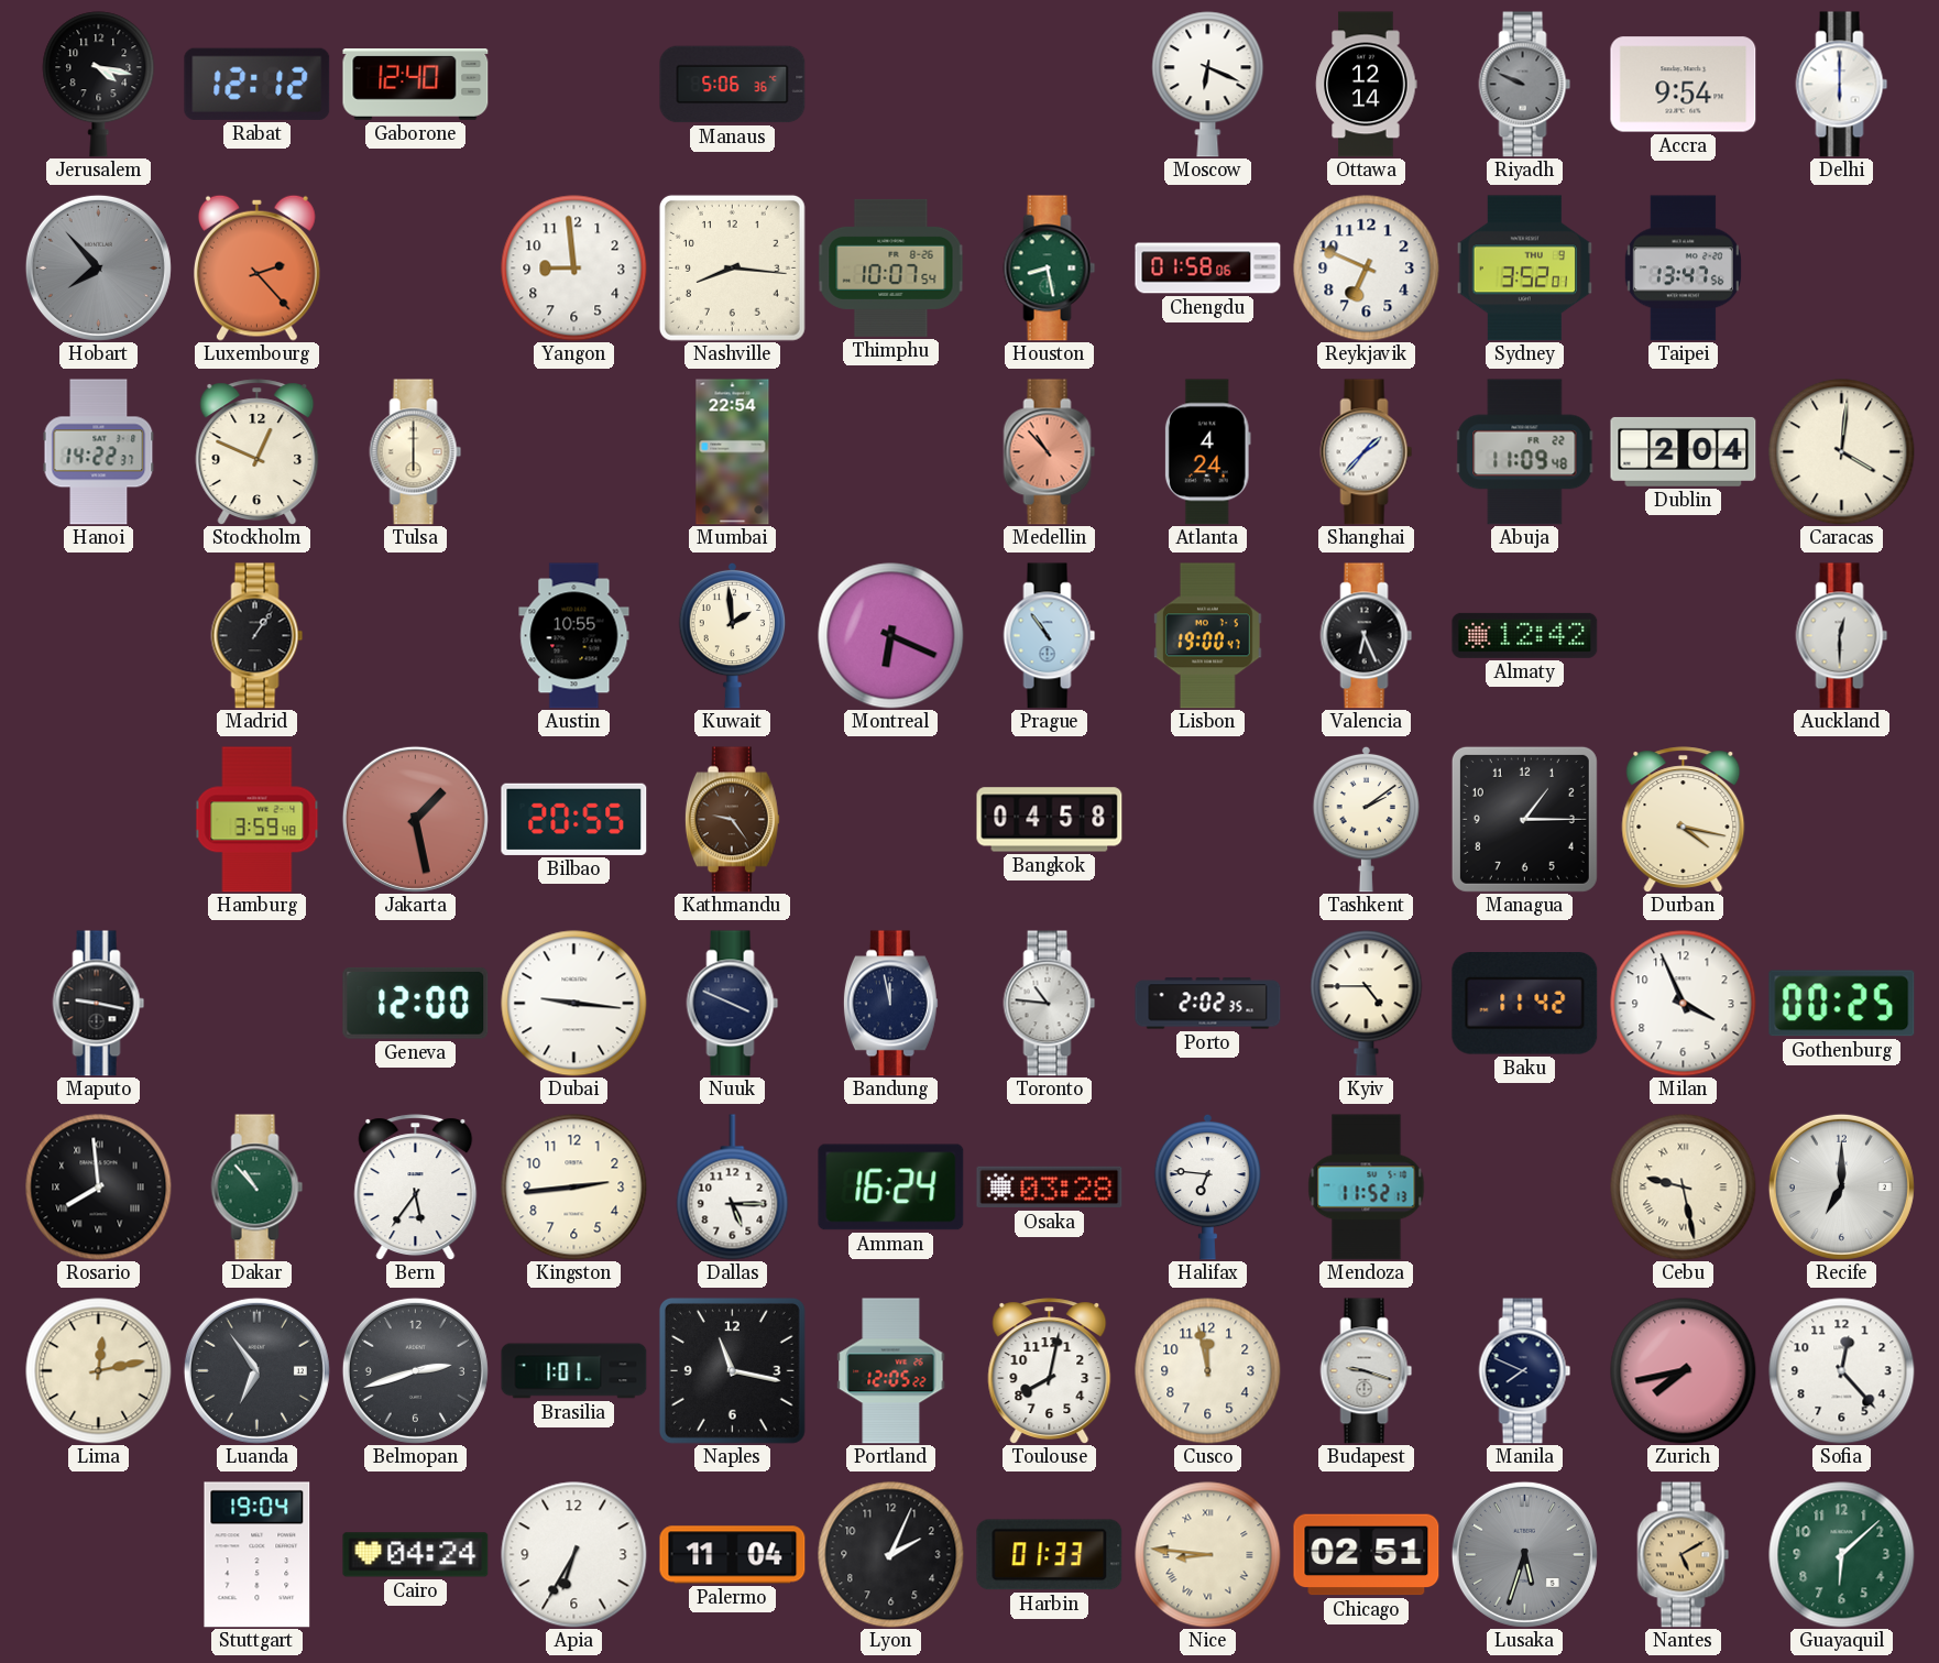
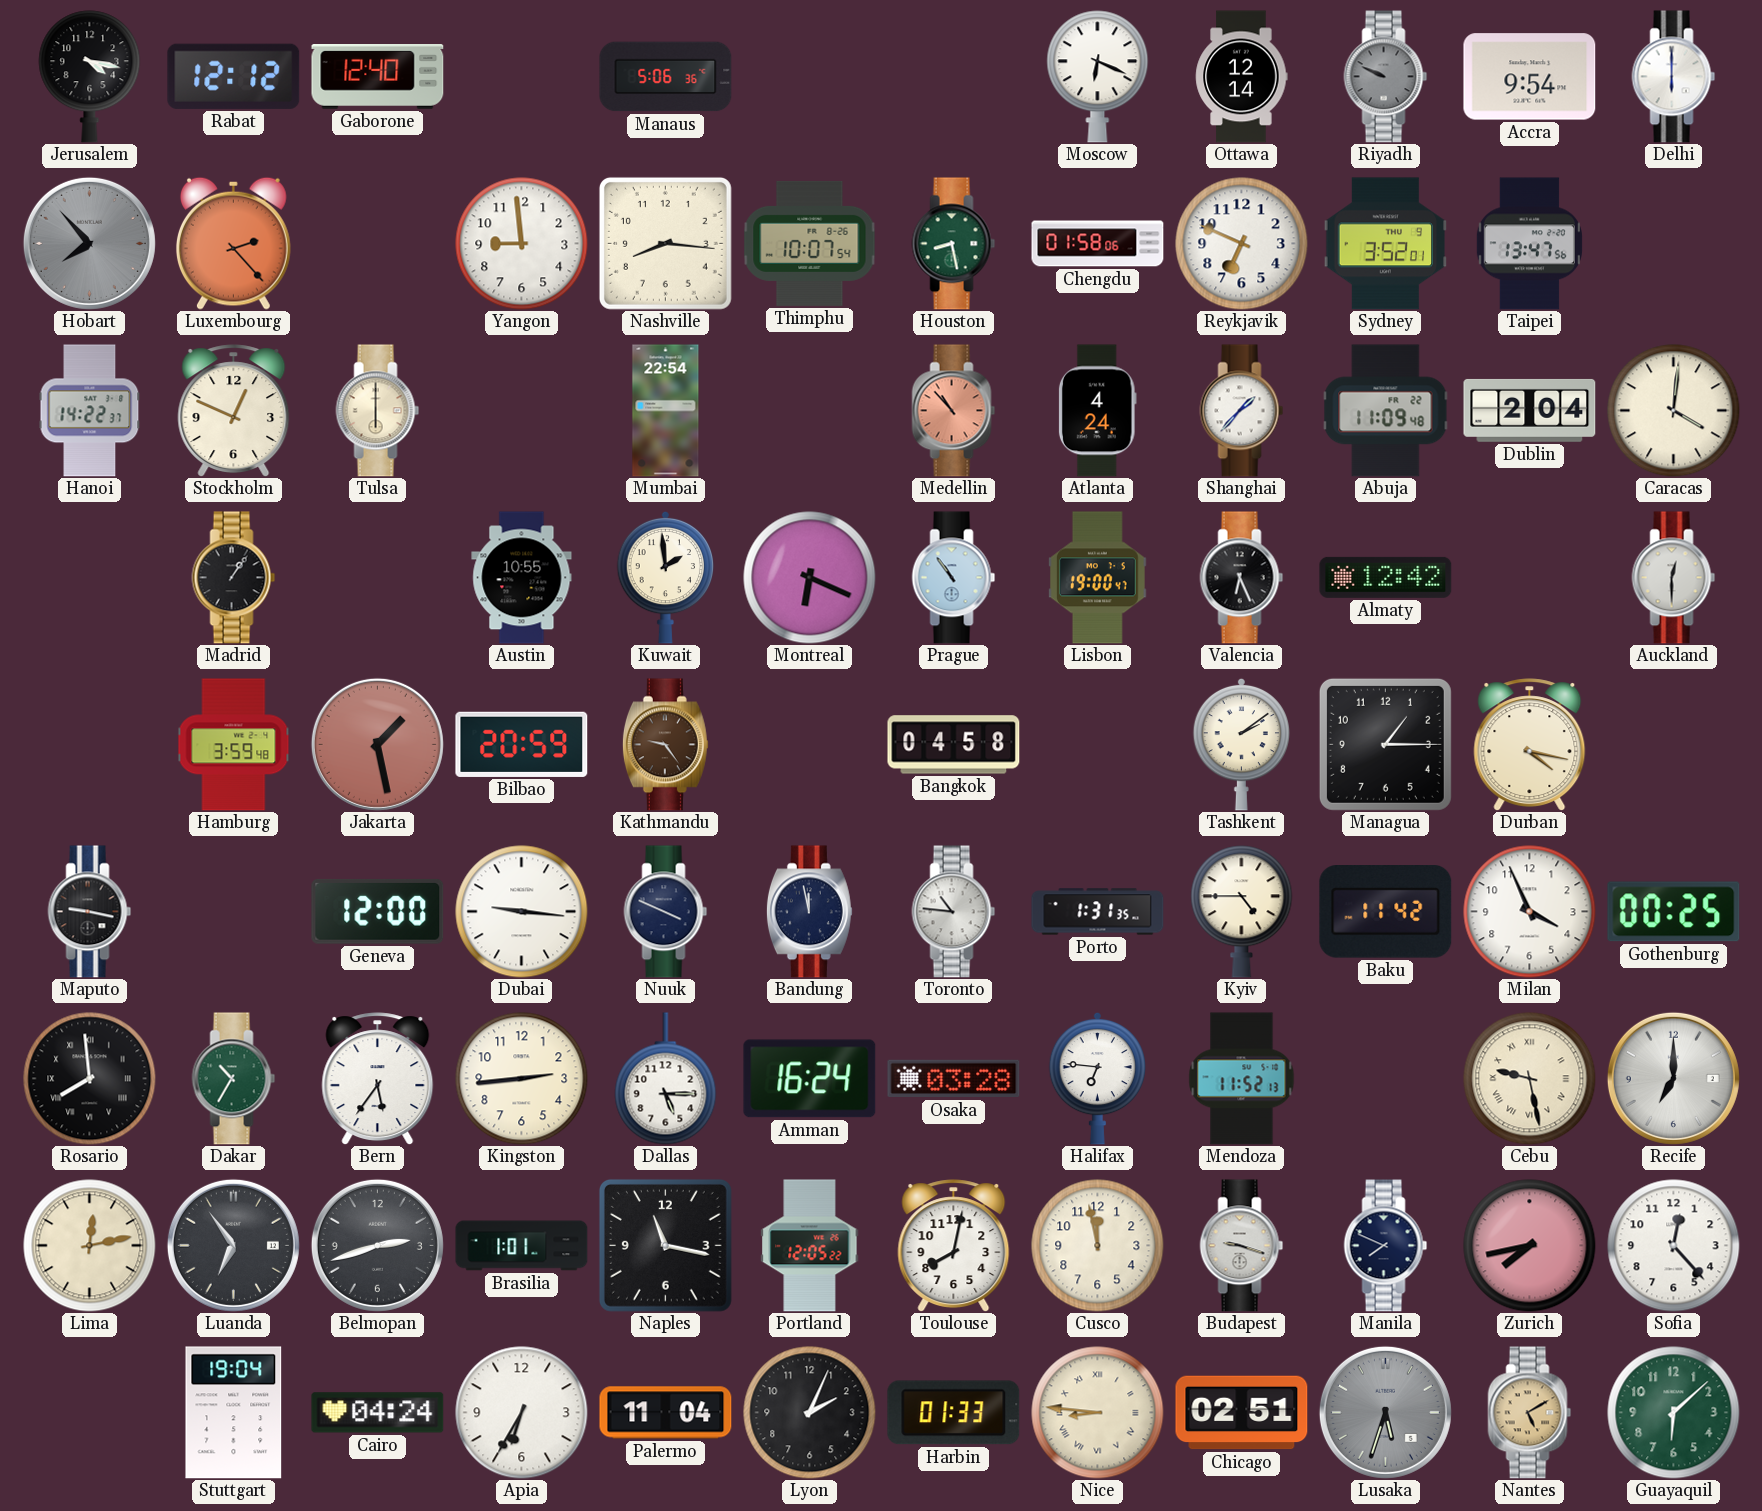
Bilbao: 20:55 -> 20:59
Porto: 2:02 -> 1:31
Dakar: 10:53 -> 10:35
